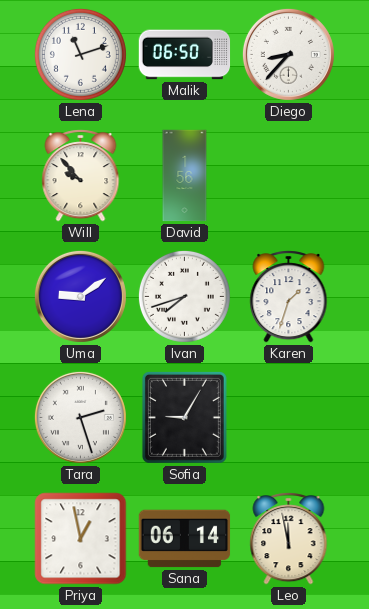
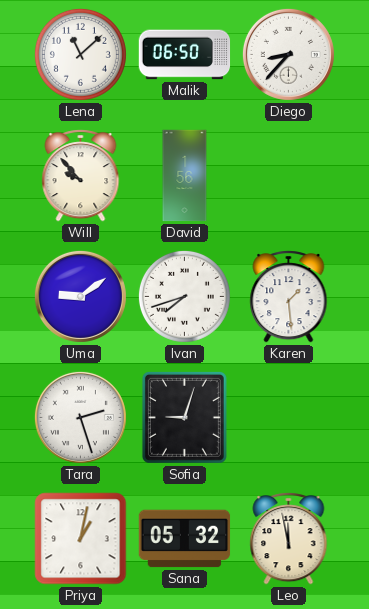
Lena: 11:12 -> 11:08
Karen: 1:33 -> 1:29
Sofia: 9:05 -> 9:03
Priya: 12:58 -> 1:02
Sana: 06:14 -> 05:32
